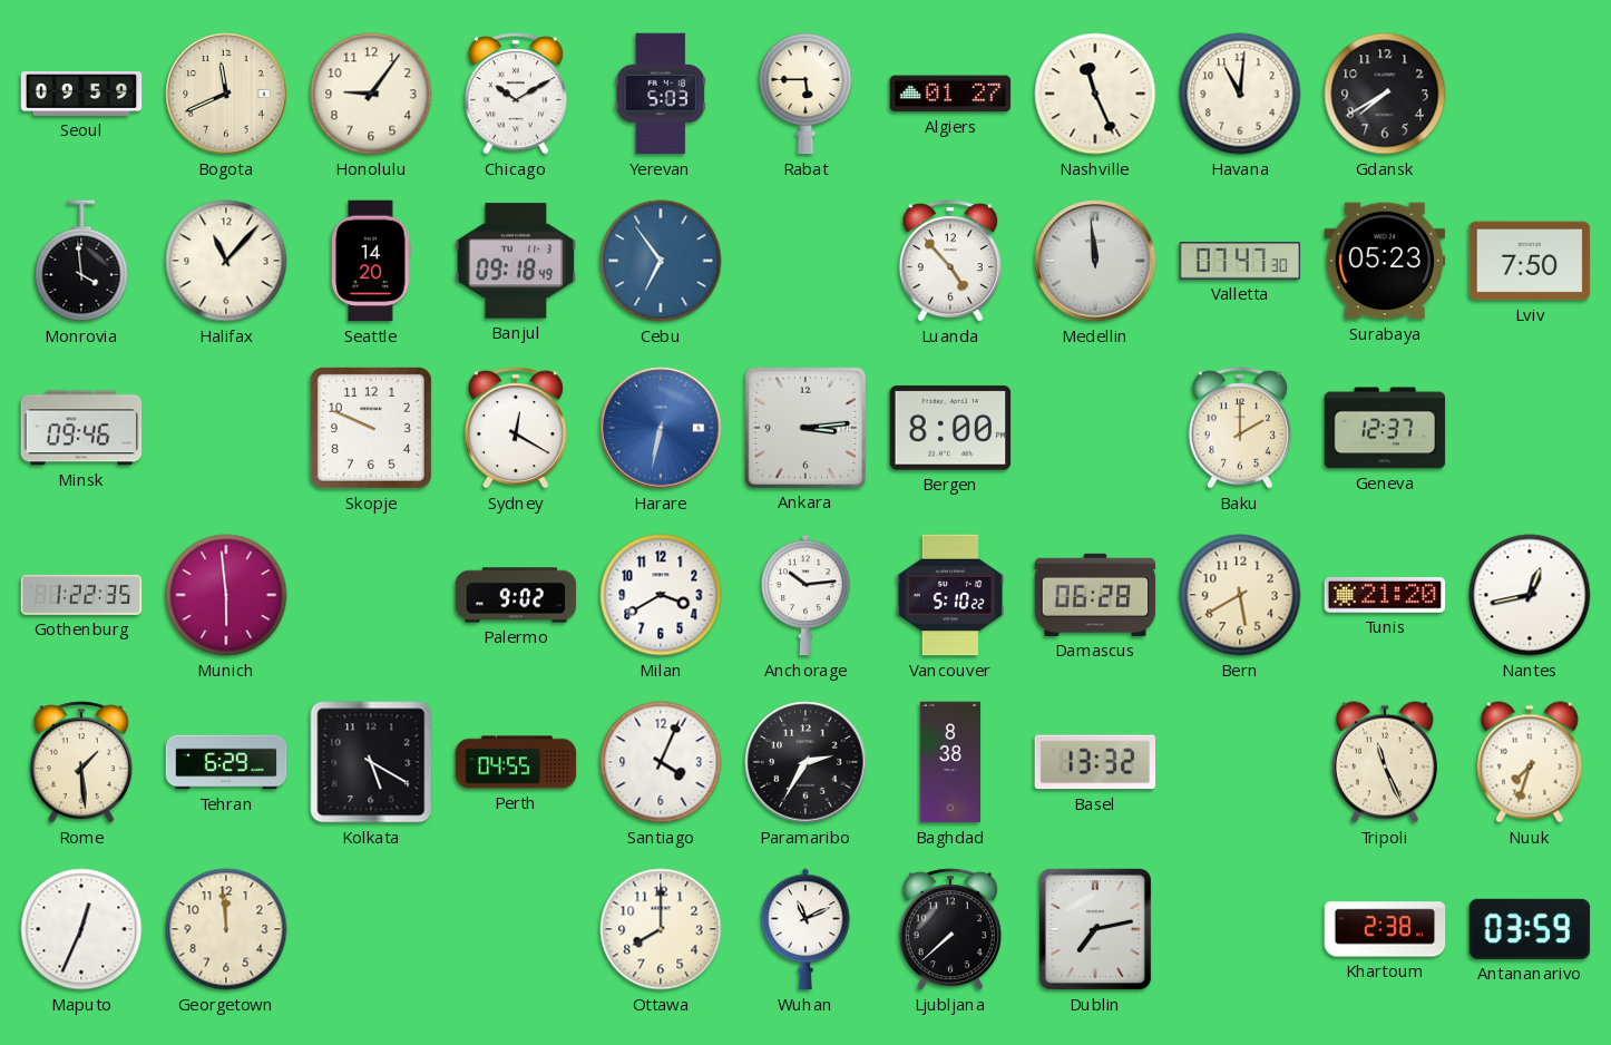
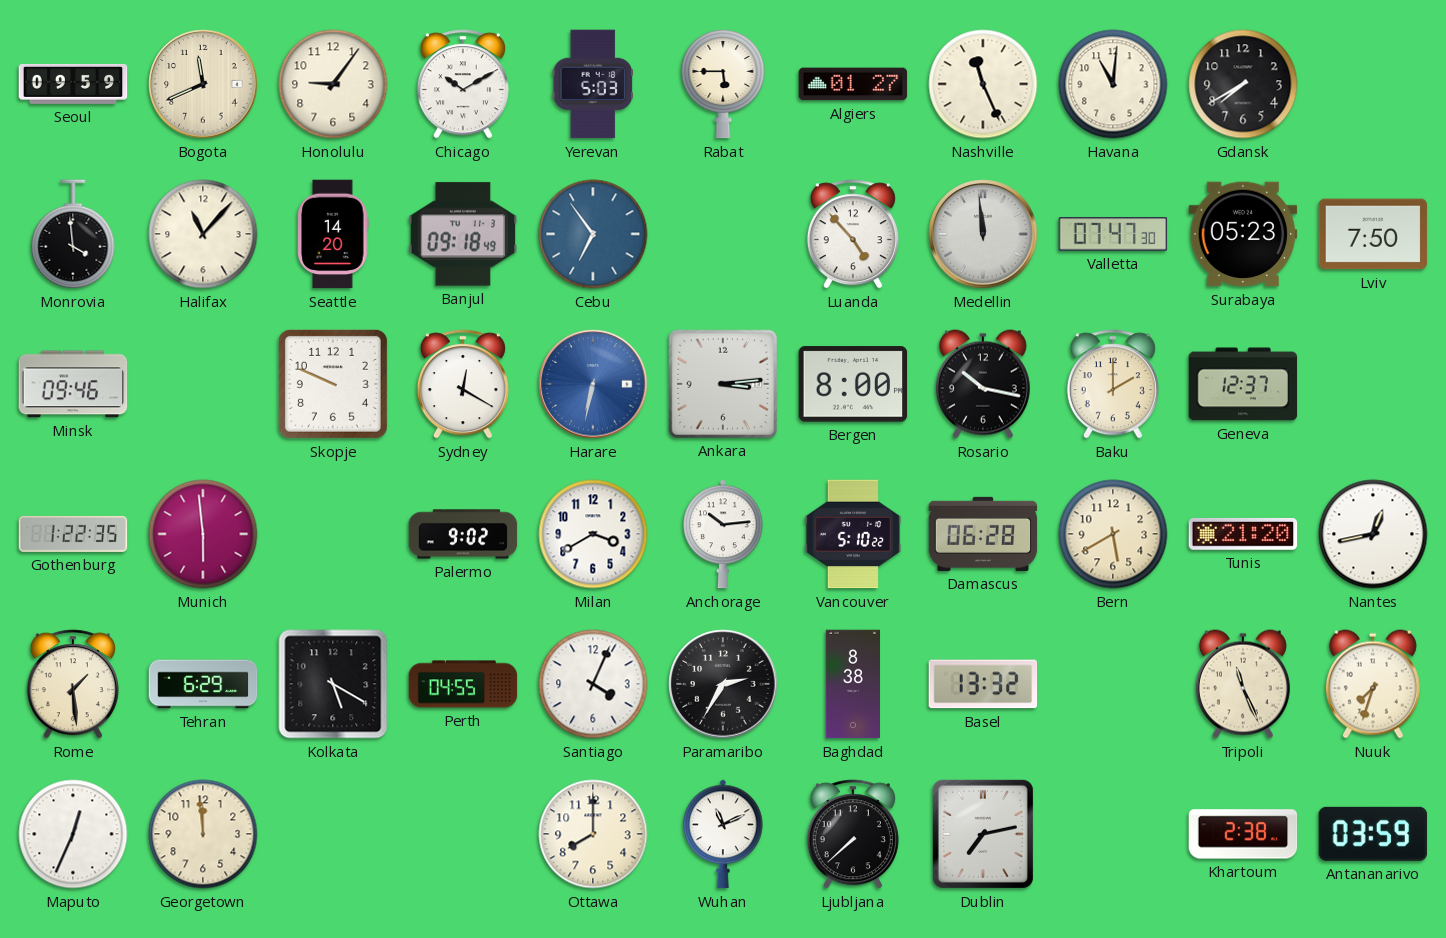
Rosario: none -> 10:17
